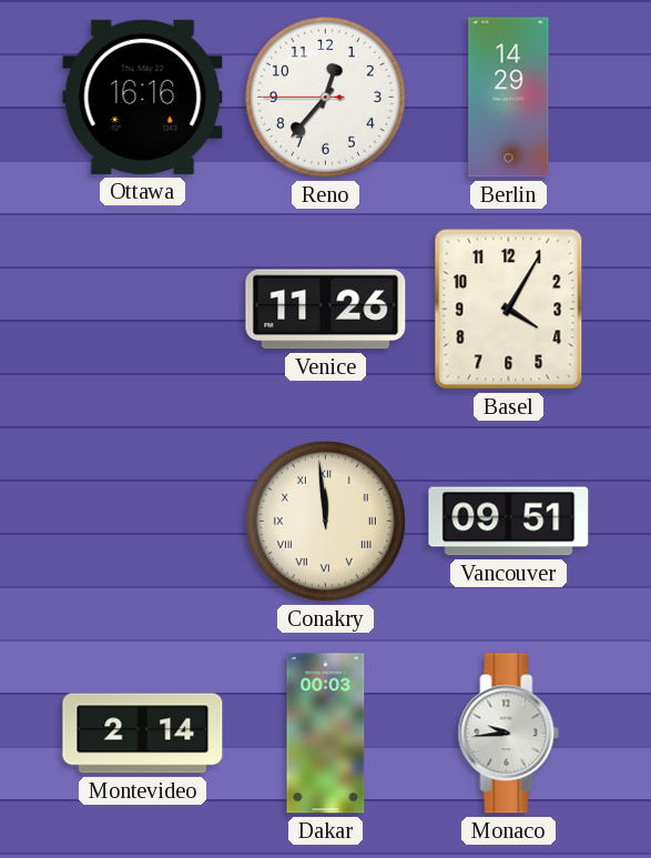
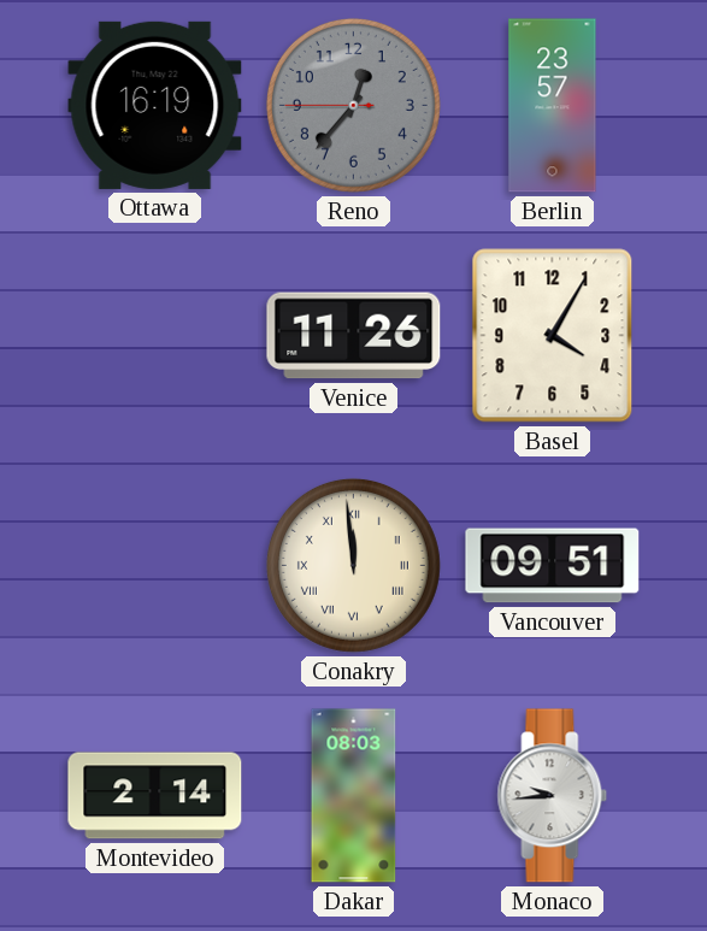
Ottawa: 16:16 -> 16:19
Reno dial: white -> grey
Berlin: 14:29 -> 23:57
Dakar: 00:03 -> 08:03
